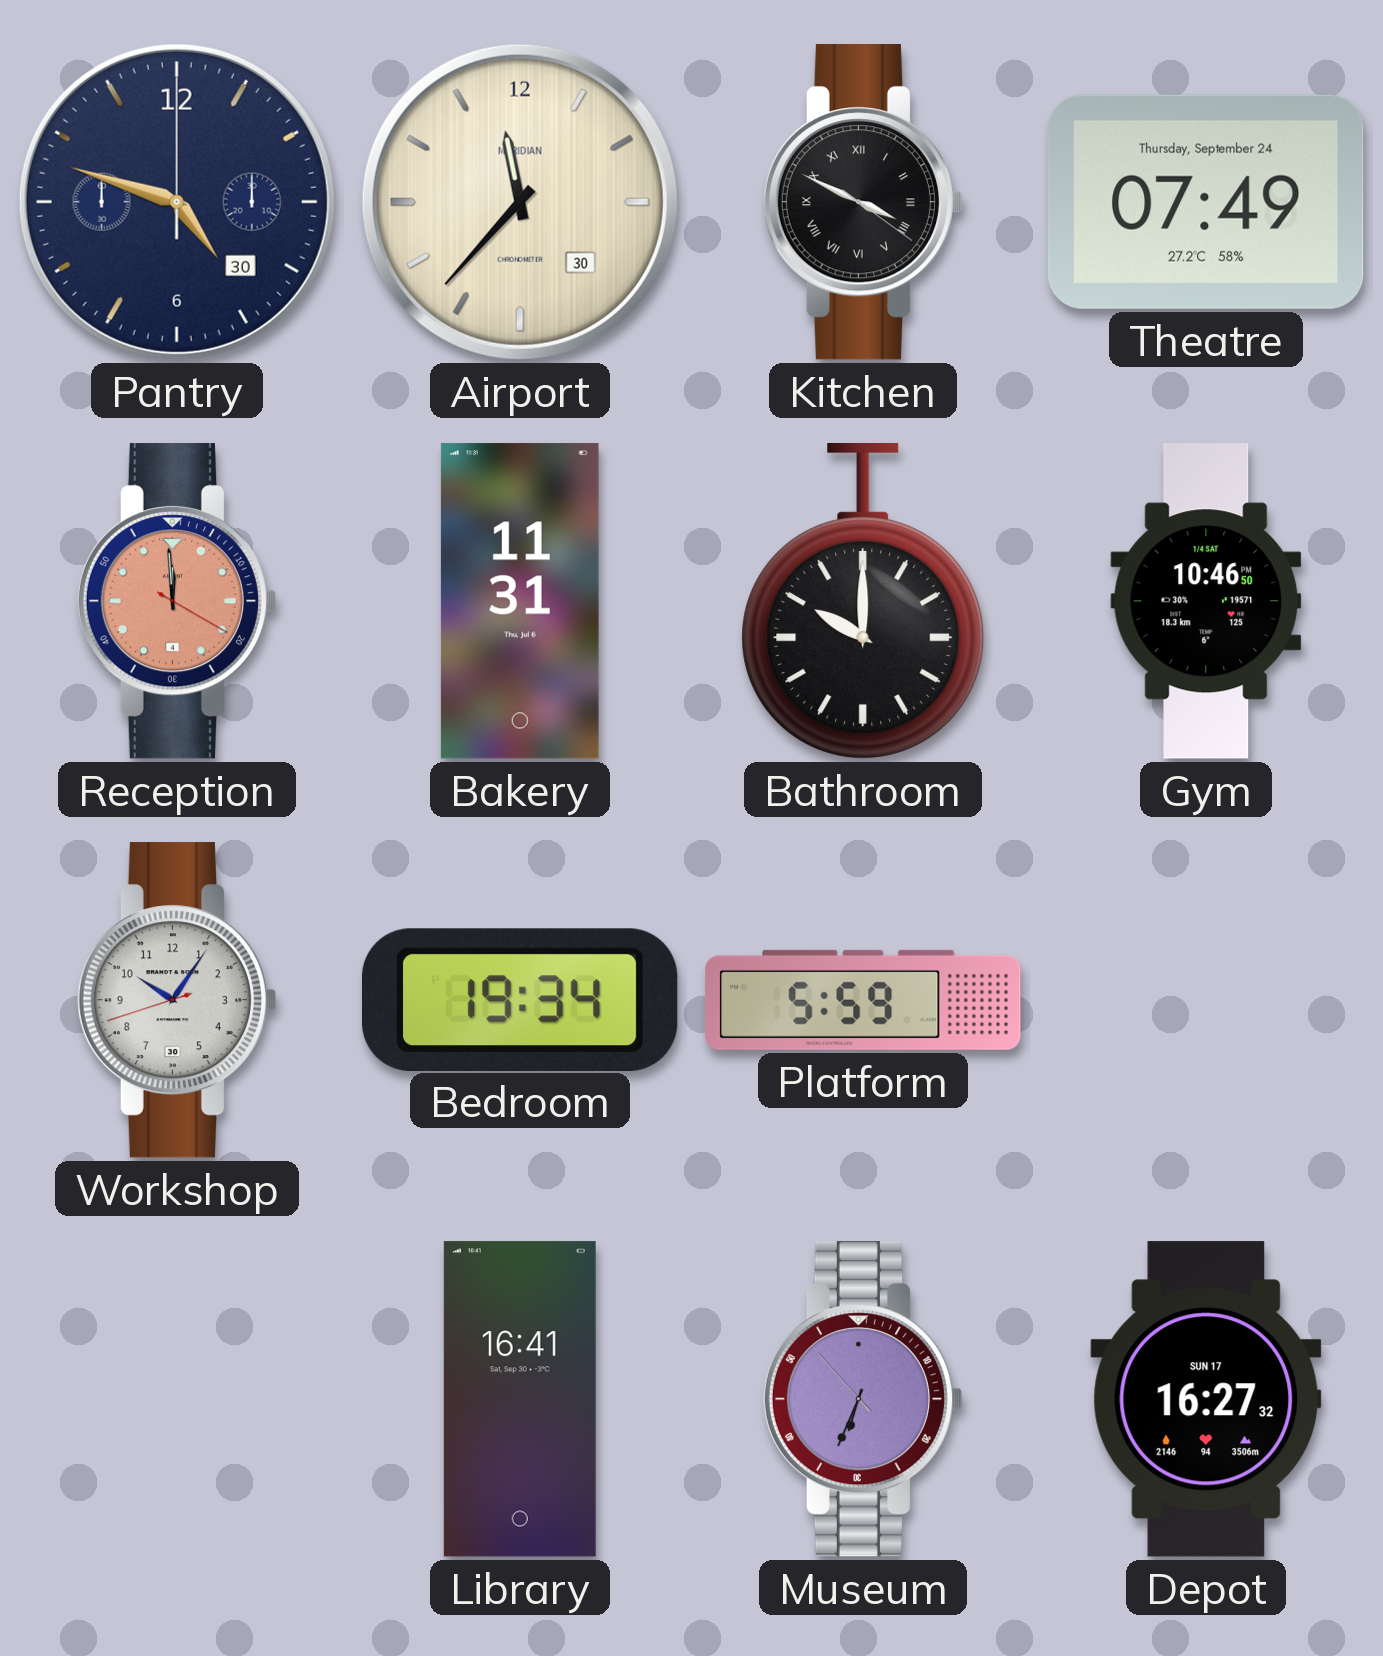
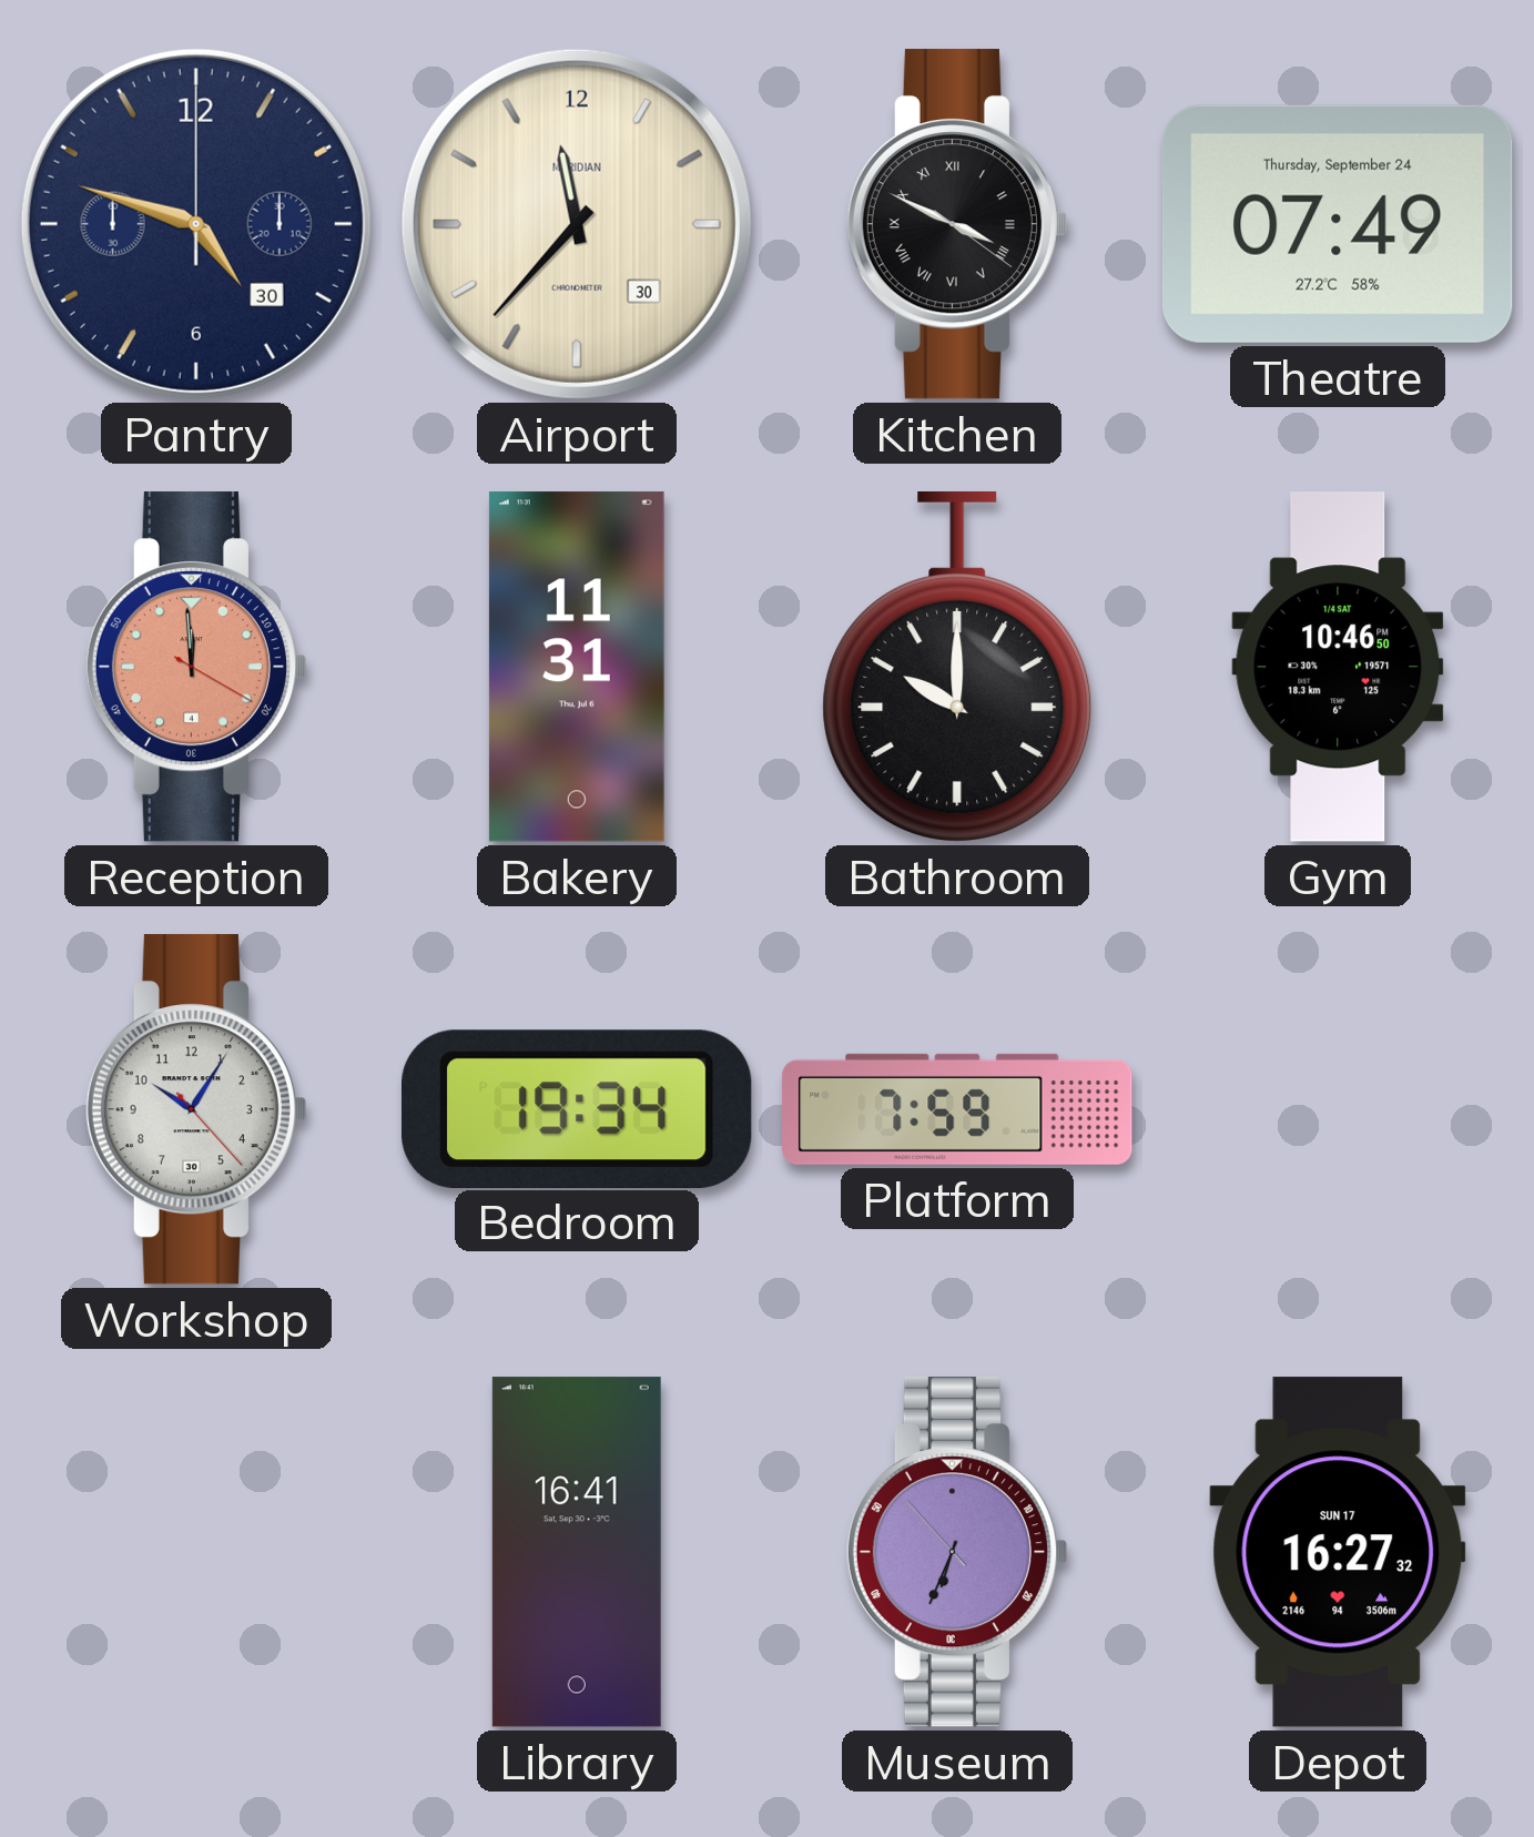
Workshop: 10:05:42 -> 10:05:23
Platform: 5:59 -> 7:59
